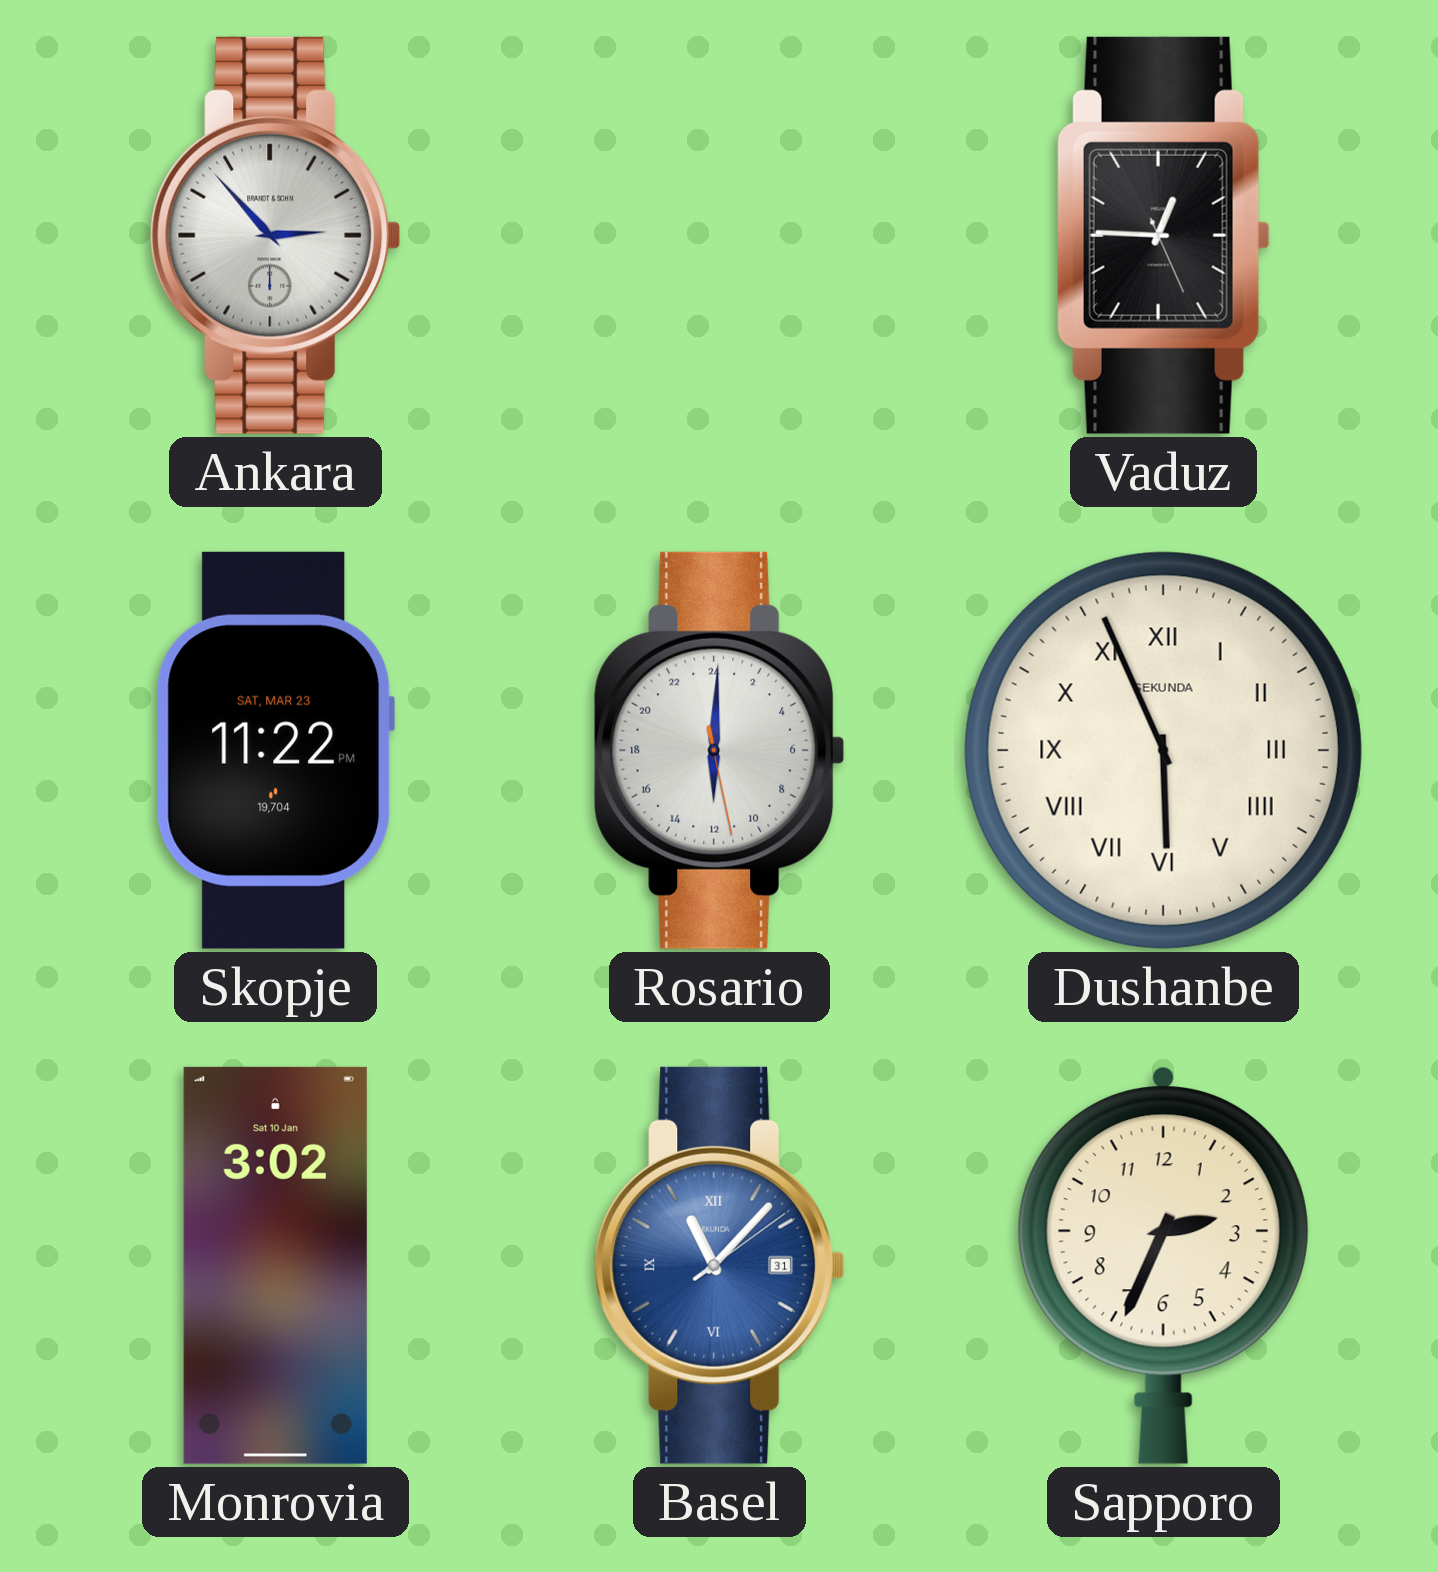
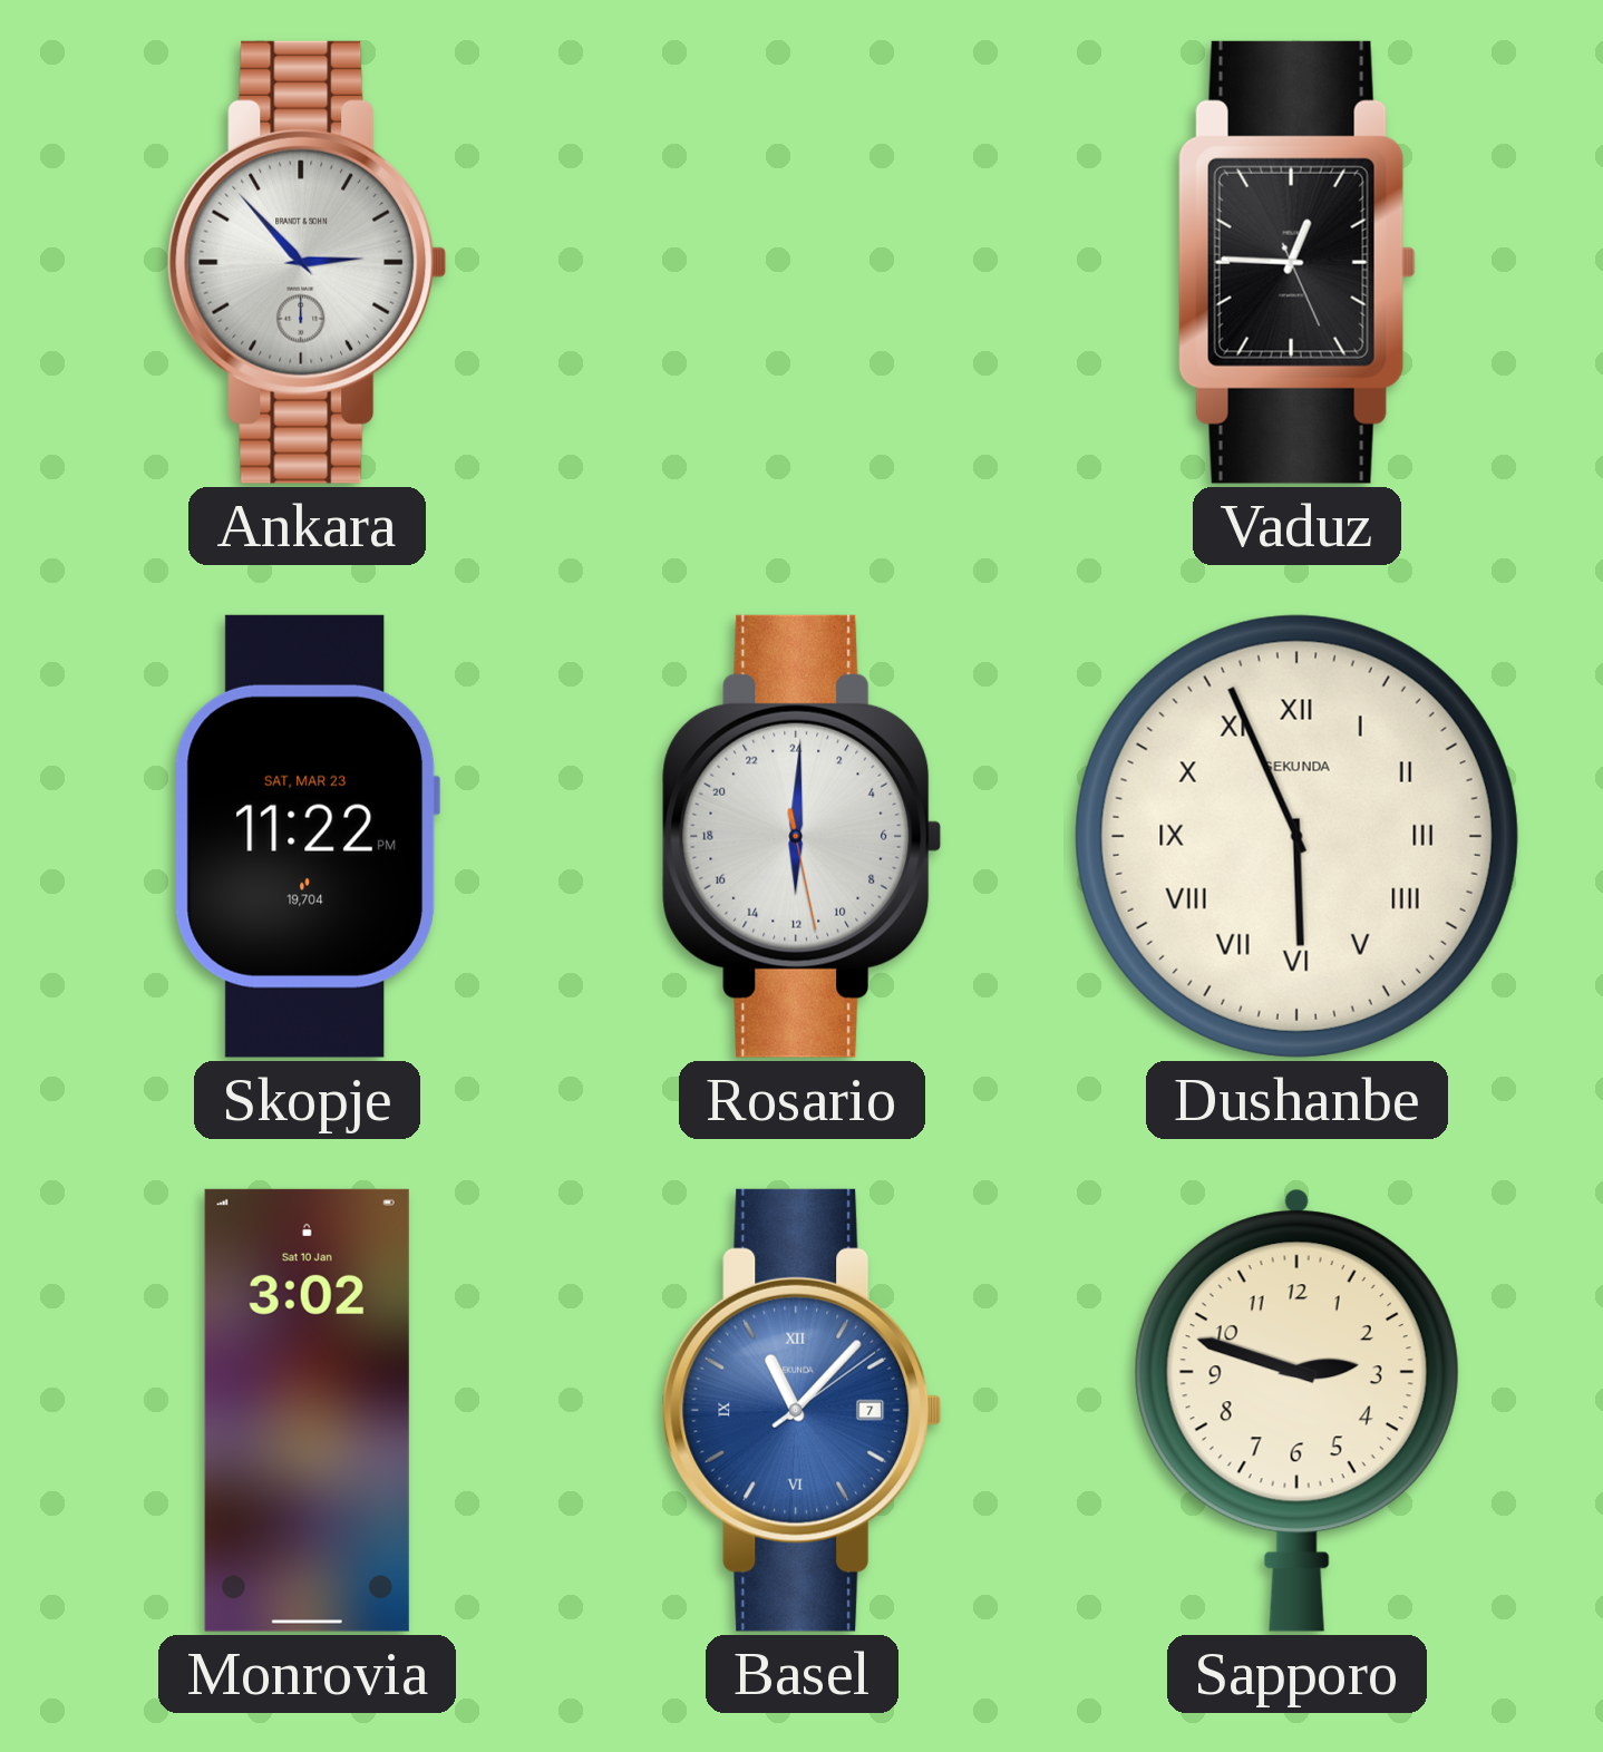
Basel date: 31 -> 7
Sapporo: 2:34 -> 2:48
